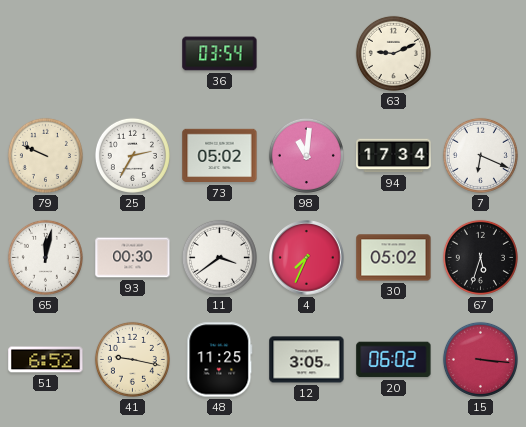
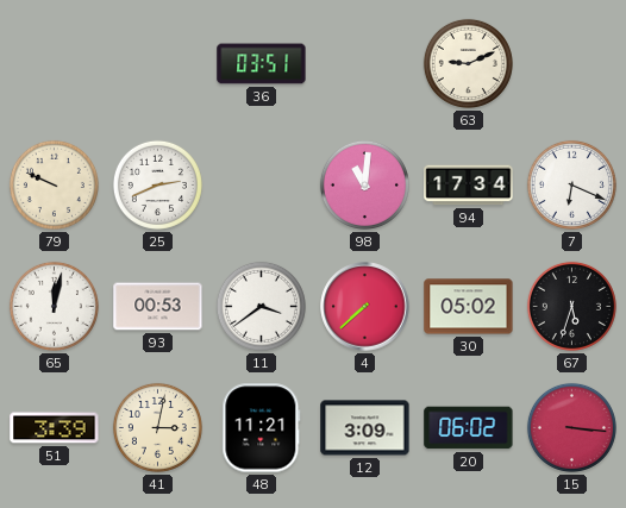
36: 03:54 -> 03:51
25: 2:35 -> 2:41
73: 05:02 -> none
93: 00:30 -> 00:53
4: 7:34 -> 7:38
51: 6:52 -> 3:39
41: 9:17 -> 3:02
48: 11:25 -> 11:21
12: 3:05 -> 3:09
